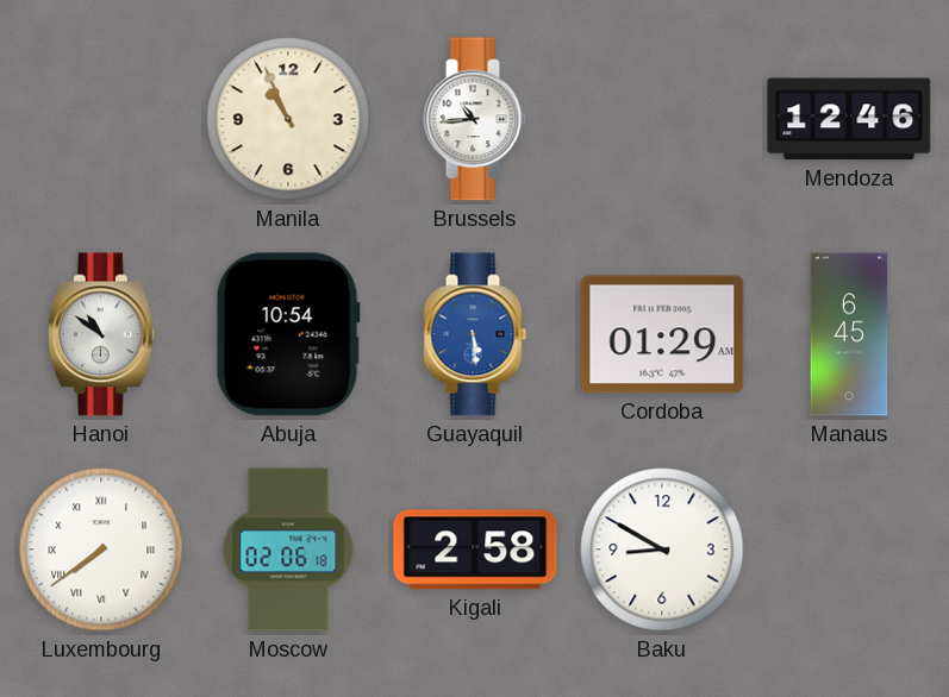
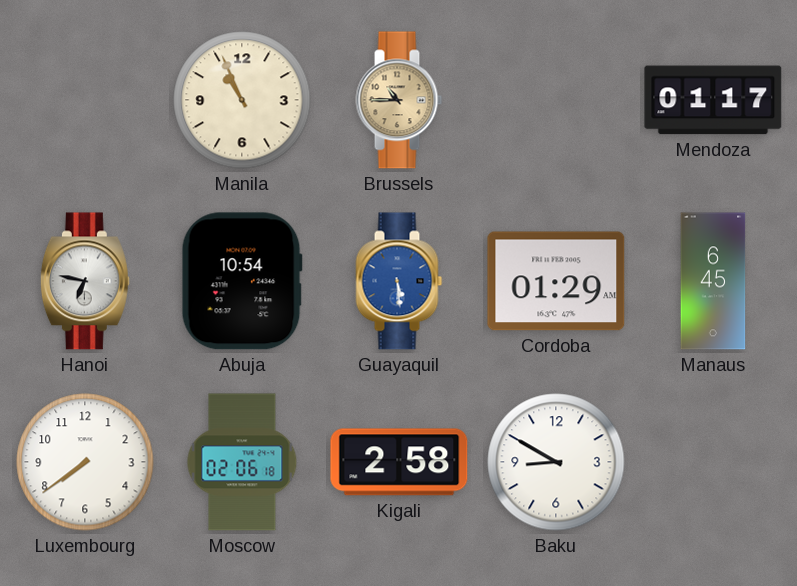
Brussels: 10:44 -> 10:45
Brussels dial: white -> champagne
Mendoza: 12:46 -> 01:17
Hanoi: 10:51 -> 6:47
Luxembourg numerals: Roman -> Arabic
